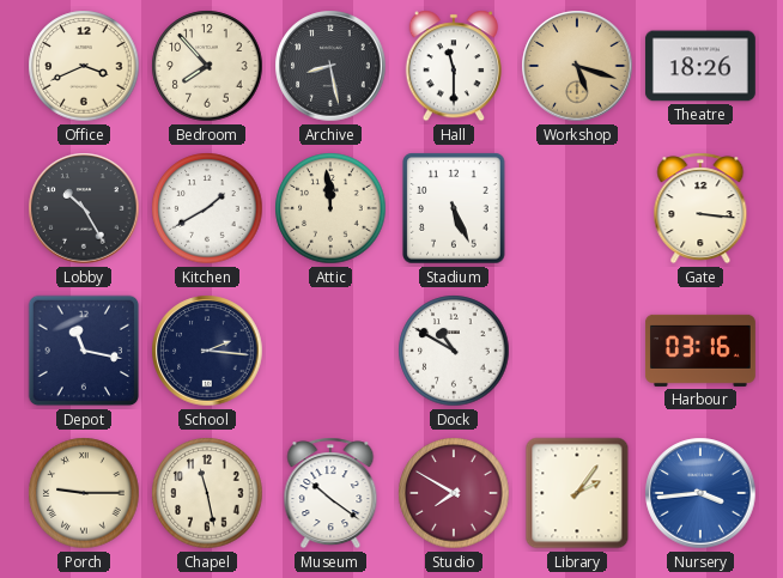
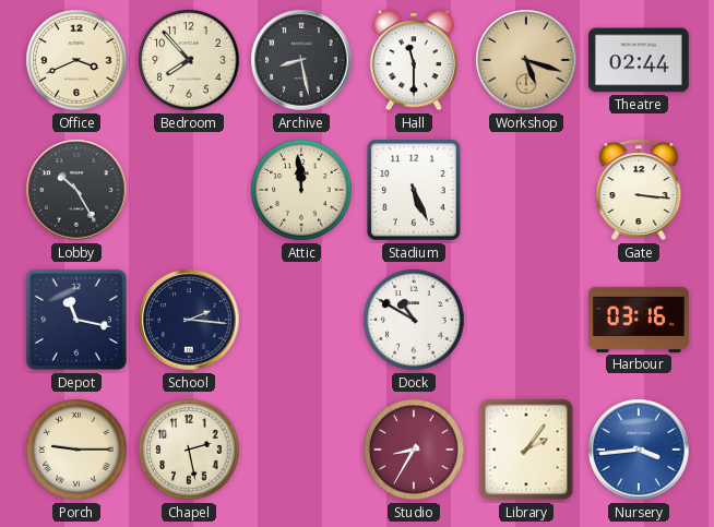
Theatre: 18:26 -> 02:44
Kitchen: 1:40 -> none
Chapel: 11:28 -> 2:28
Museum: 10:21 -> none
Studio: 7:50 -> 8:35
